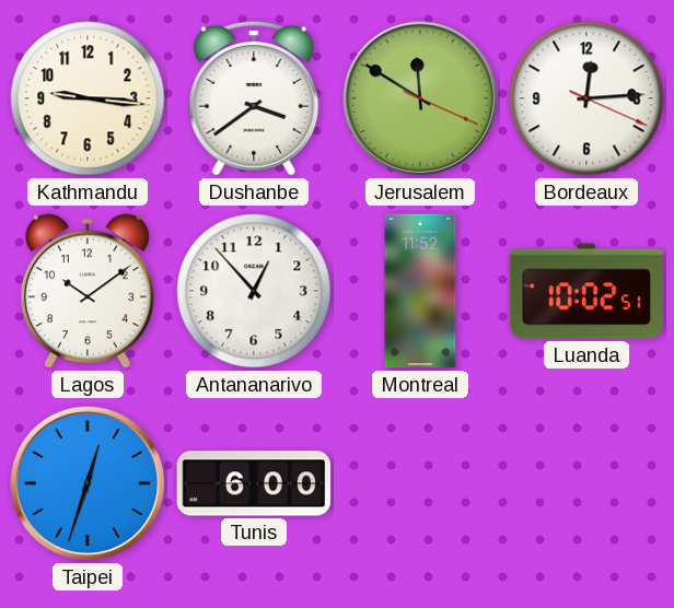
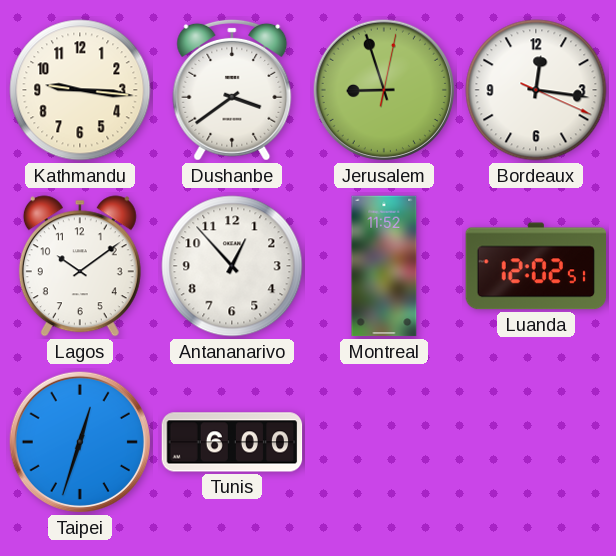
Jerusalem: 11:50 -> 8:57
Bordeaux: 12:14 -> 12:16
Luanda: 10:02 -> 12:02
